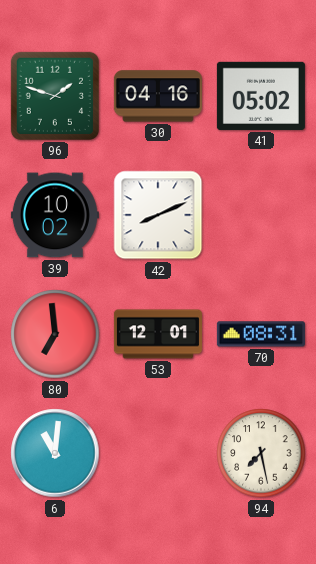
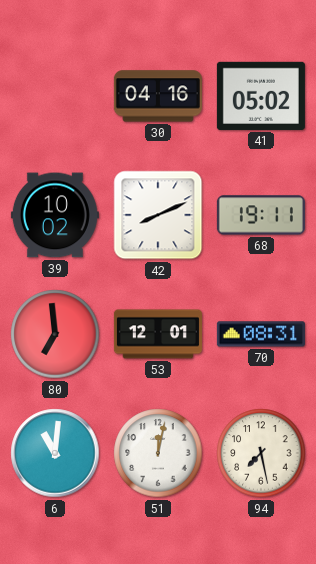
96: 1:48 -> none
68: none -> 19:11
51: none -> 12:02
